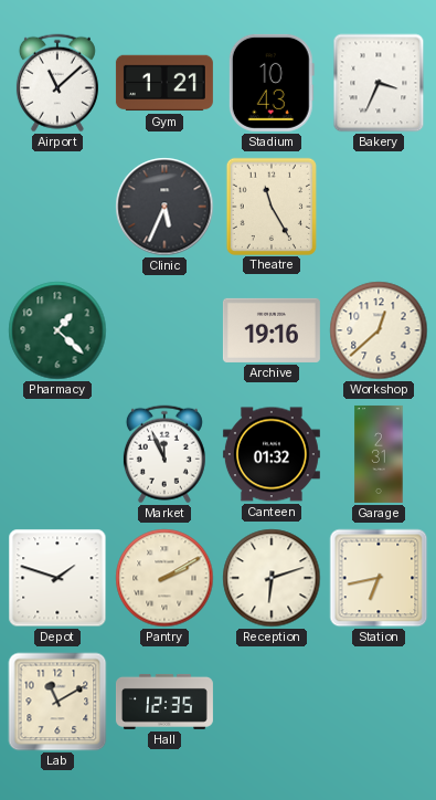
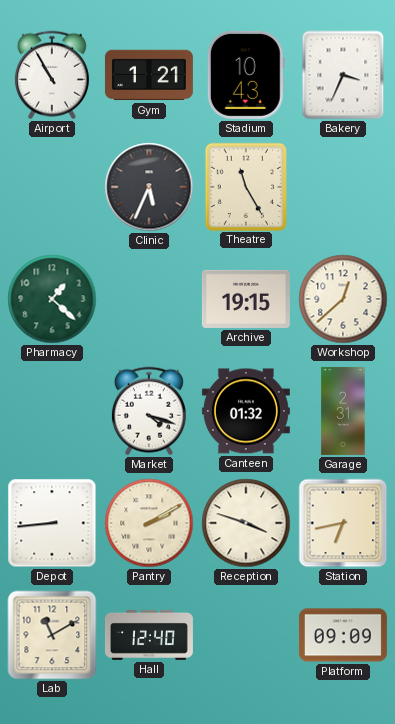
Airport: 11:08 -> 10:55
Archive: 19:16 -> 19:15
Market: 11:56 -> 4:18
Depot: 1:48 -> 8:44
Reception: 6:12 -> 3:48
Hall: 12:35 -> 12:40
Platform: none -> 09:09
